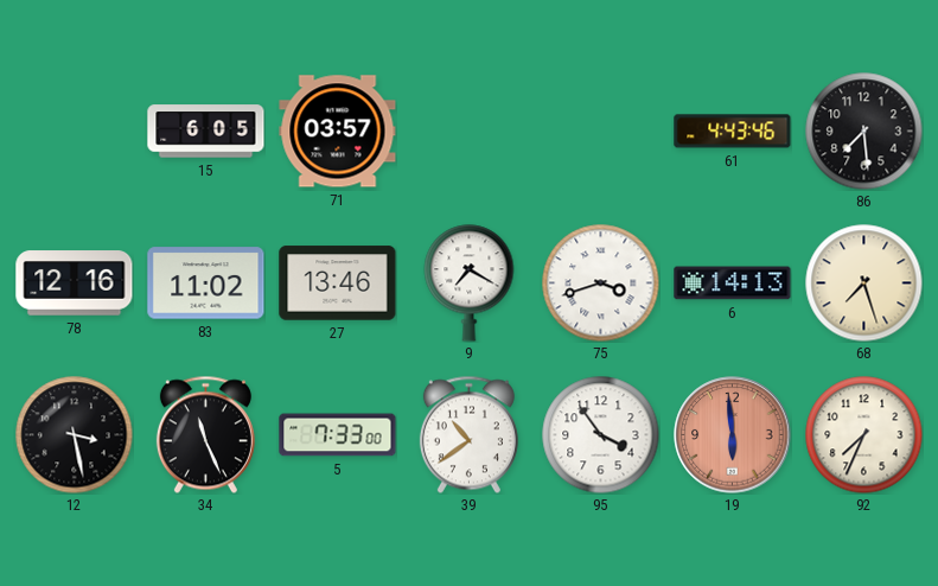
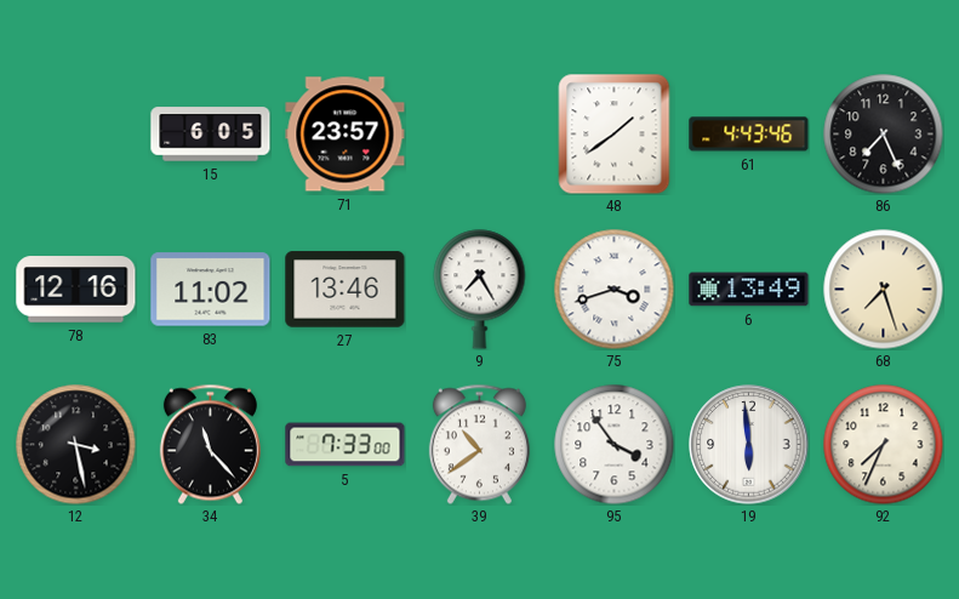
71: 03:57 -> 23:57
48: none -> 1:39
86: 7:29 -> 7:26
9: 7:20 -> 7:25
6: 14:13 -> 13:49
34: 11:26 -> 11:23
19 dial: salmon -> white
